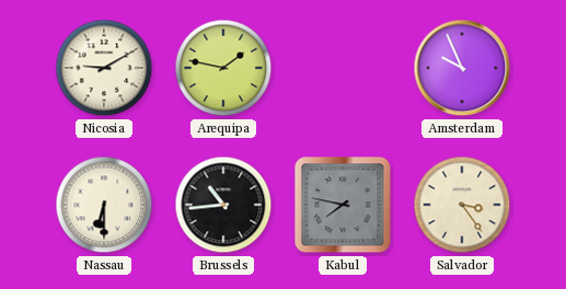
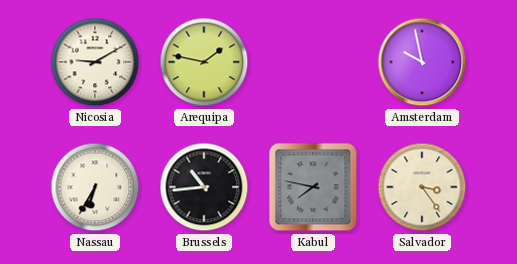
Amsterdam: 9:56 -> 9:58
Nassau: 6:30 -> 6:35
